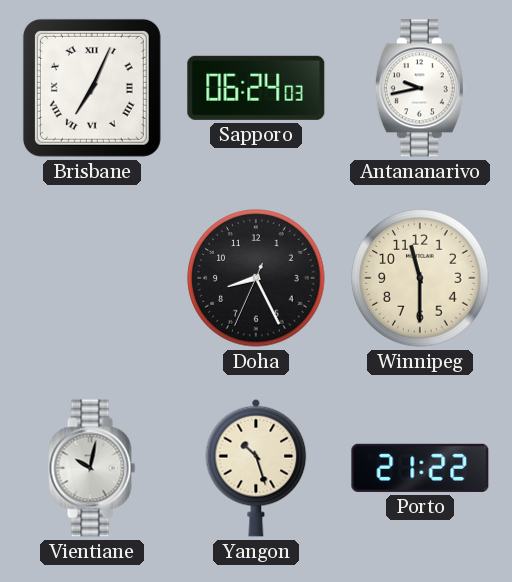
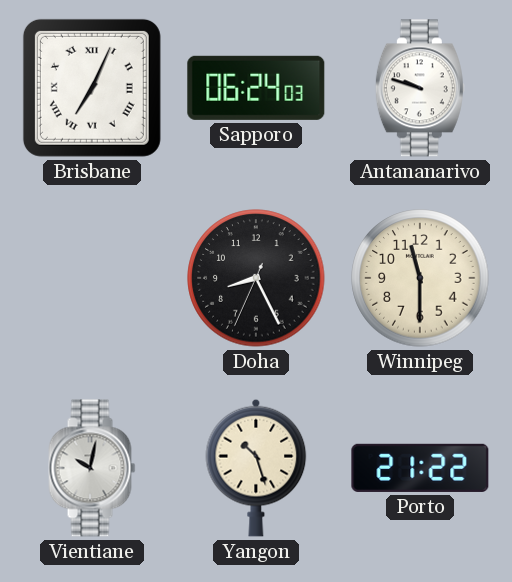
Antananarivo: 9:43 -> 9:48
